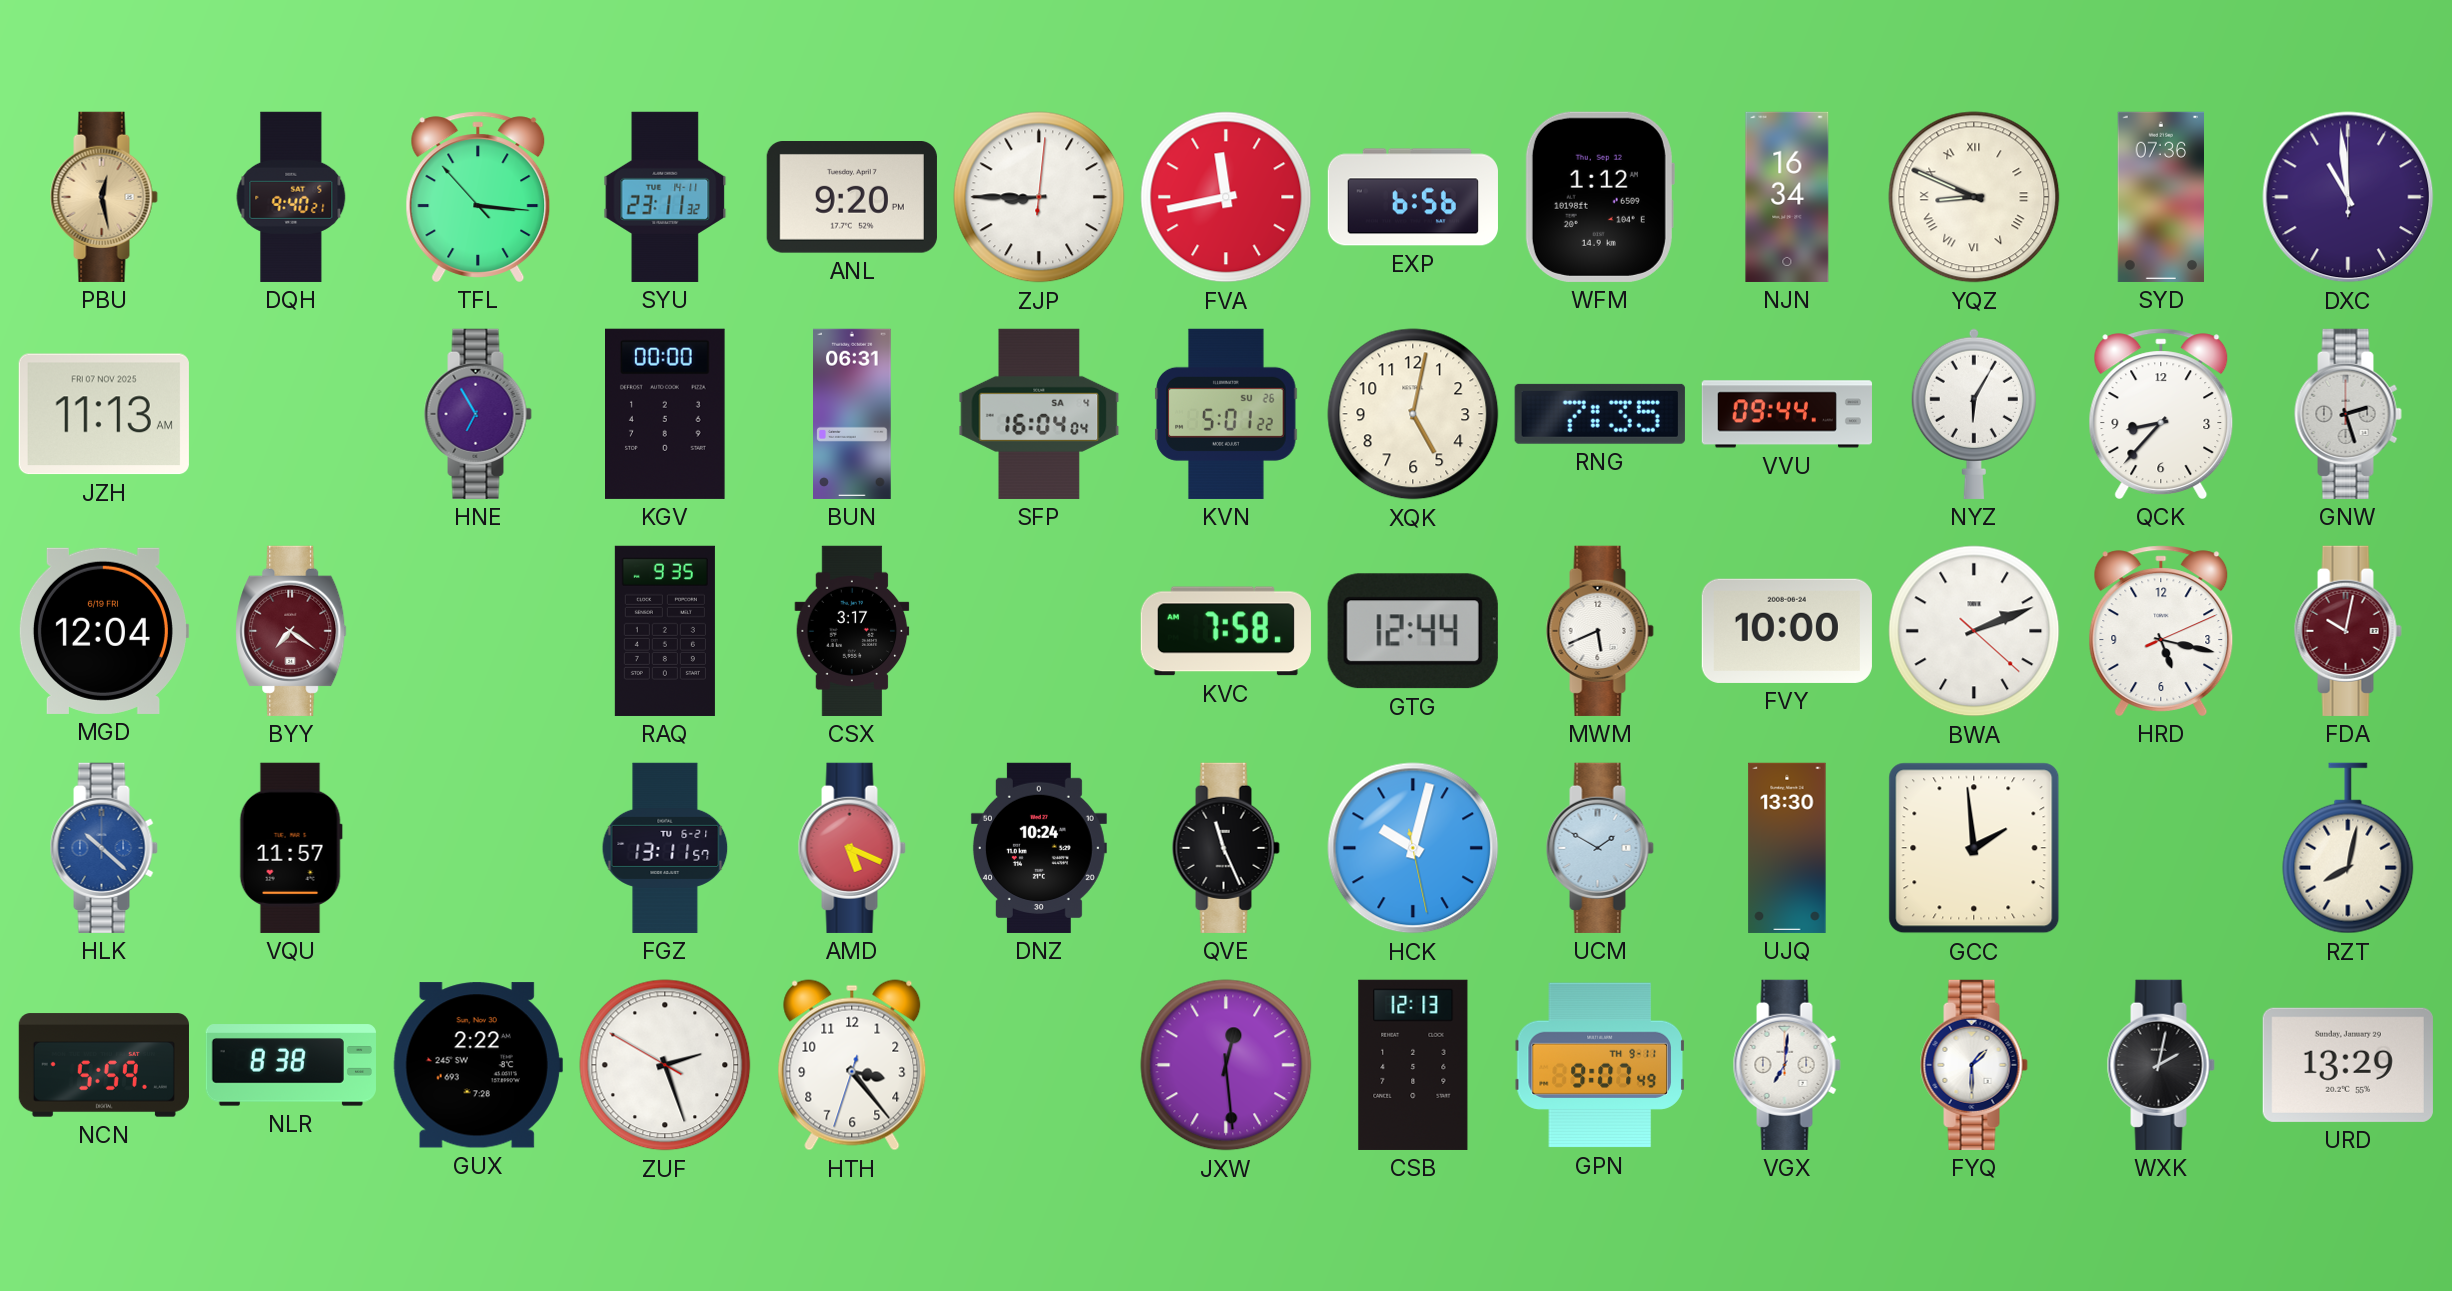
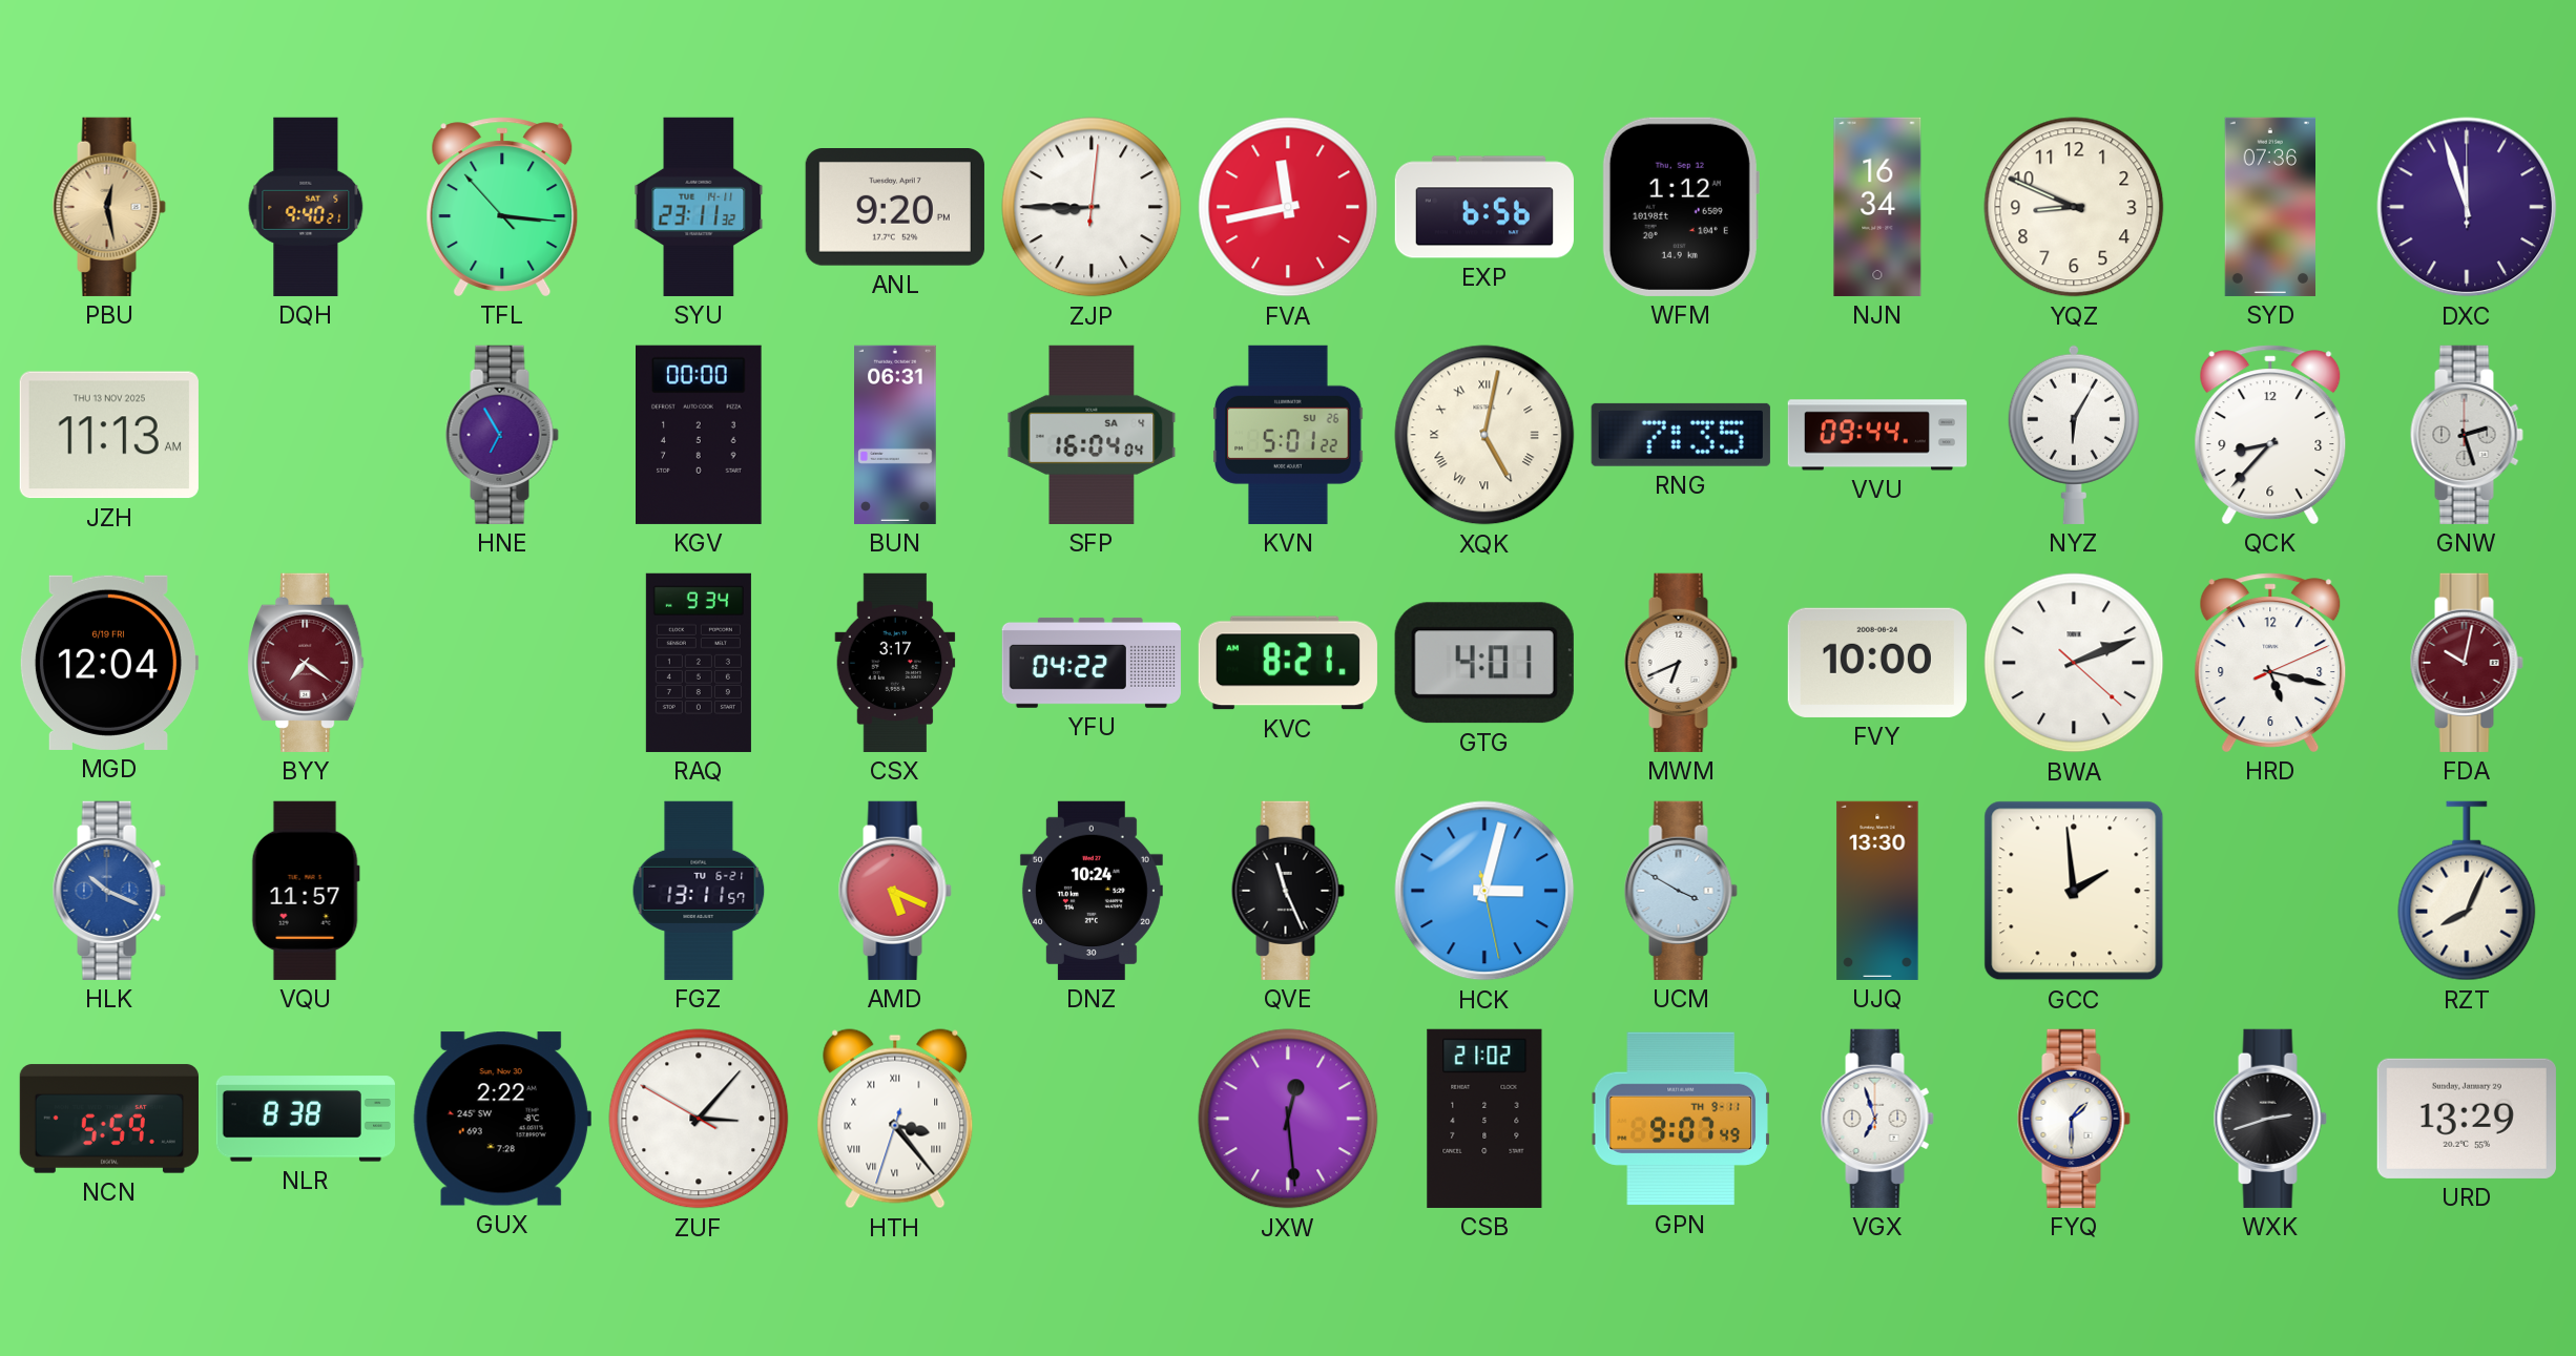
YQZ numerals: Roman -> Arabic
DXC: 10:59 -> 11:57
JZH date: FRI 07 NOV 2025 -> THU 13 NOV 2025
XQK numerals: Arabic -> Roman
RAQ: 9:35 -> 9:34
YFU: none -> 04:22
KVC: 7:58 -> 8:21
GTG: 12:44 -> 4:01
MWM: 5:41 -> 6:41
HLK: 10:22 -> 10:19
HCK: 10:02 -> 3:02
UCM: 1:50 -> 3:50
RZT: 8:02 -> 8:04
ZUF: 2:26 -> 3:06
HTH numerals: Arabic -> Roman
CSB: 12:13 -> 21:02
VGX: 7:01 -> 6:57
WXK: 2:02 -> 2:42
